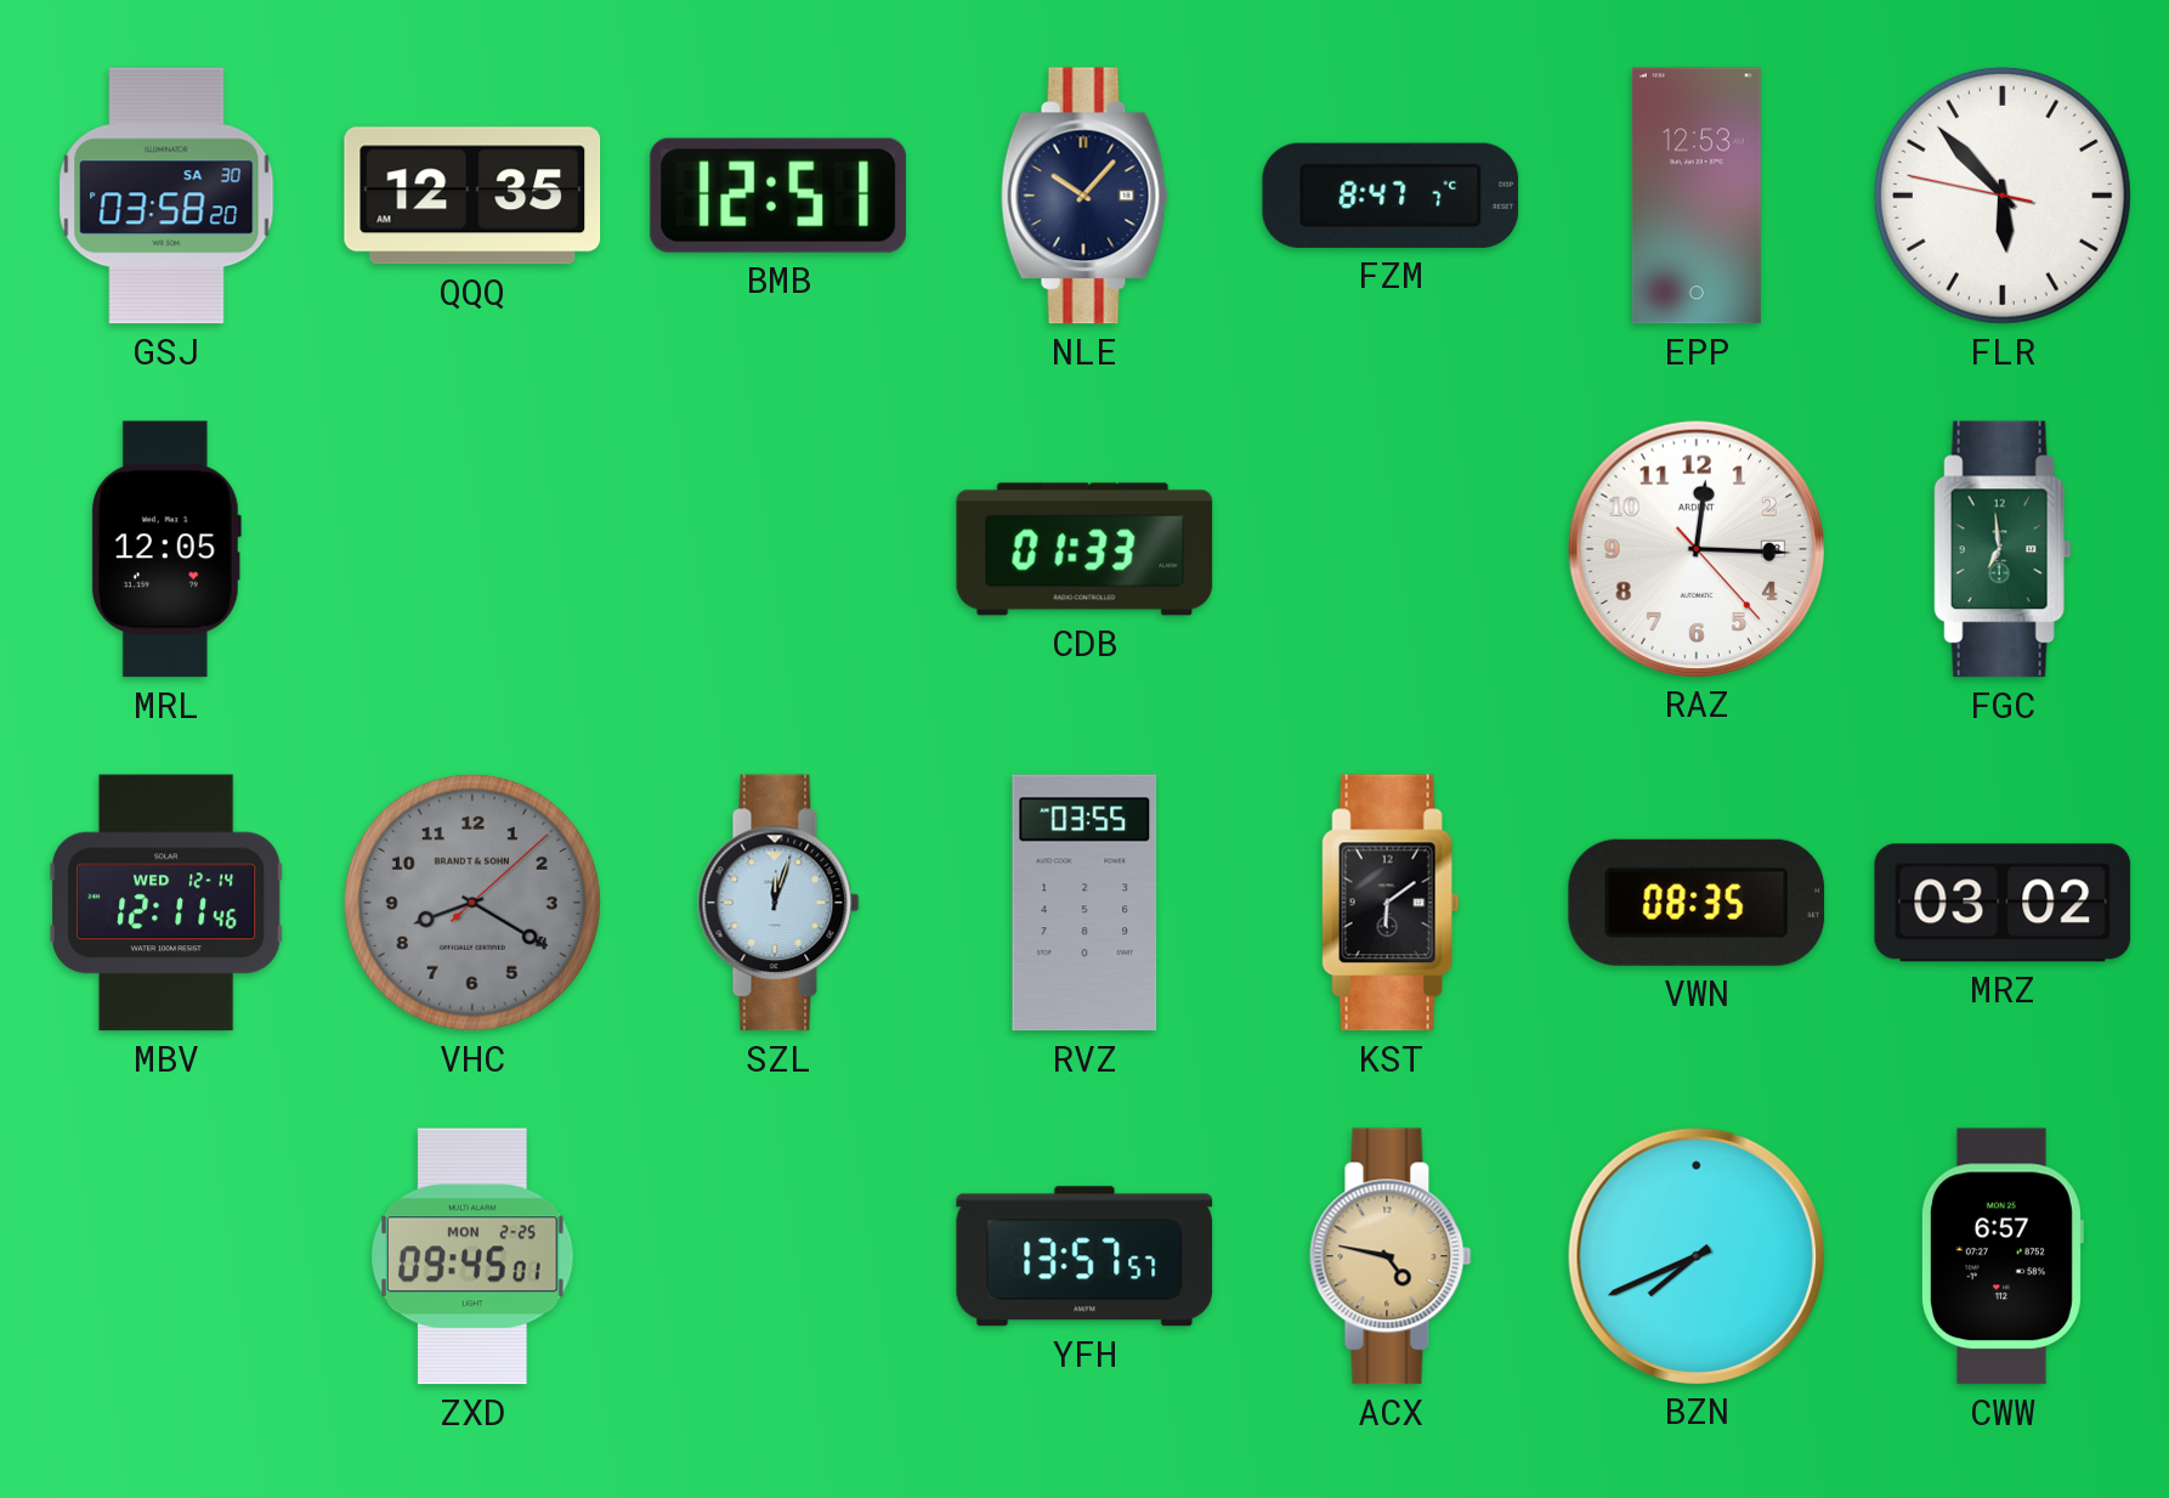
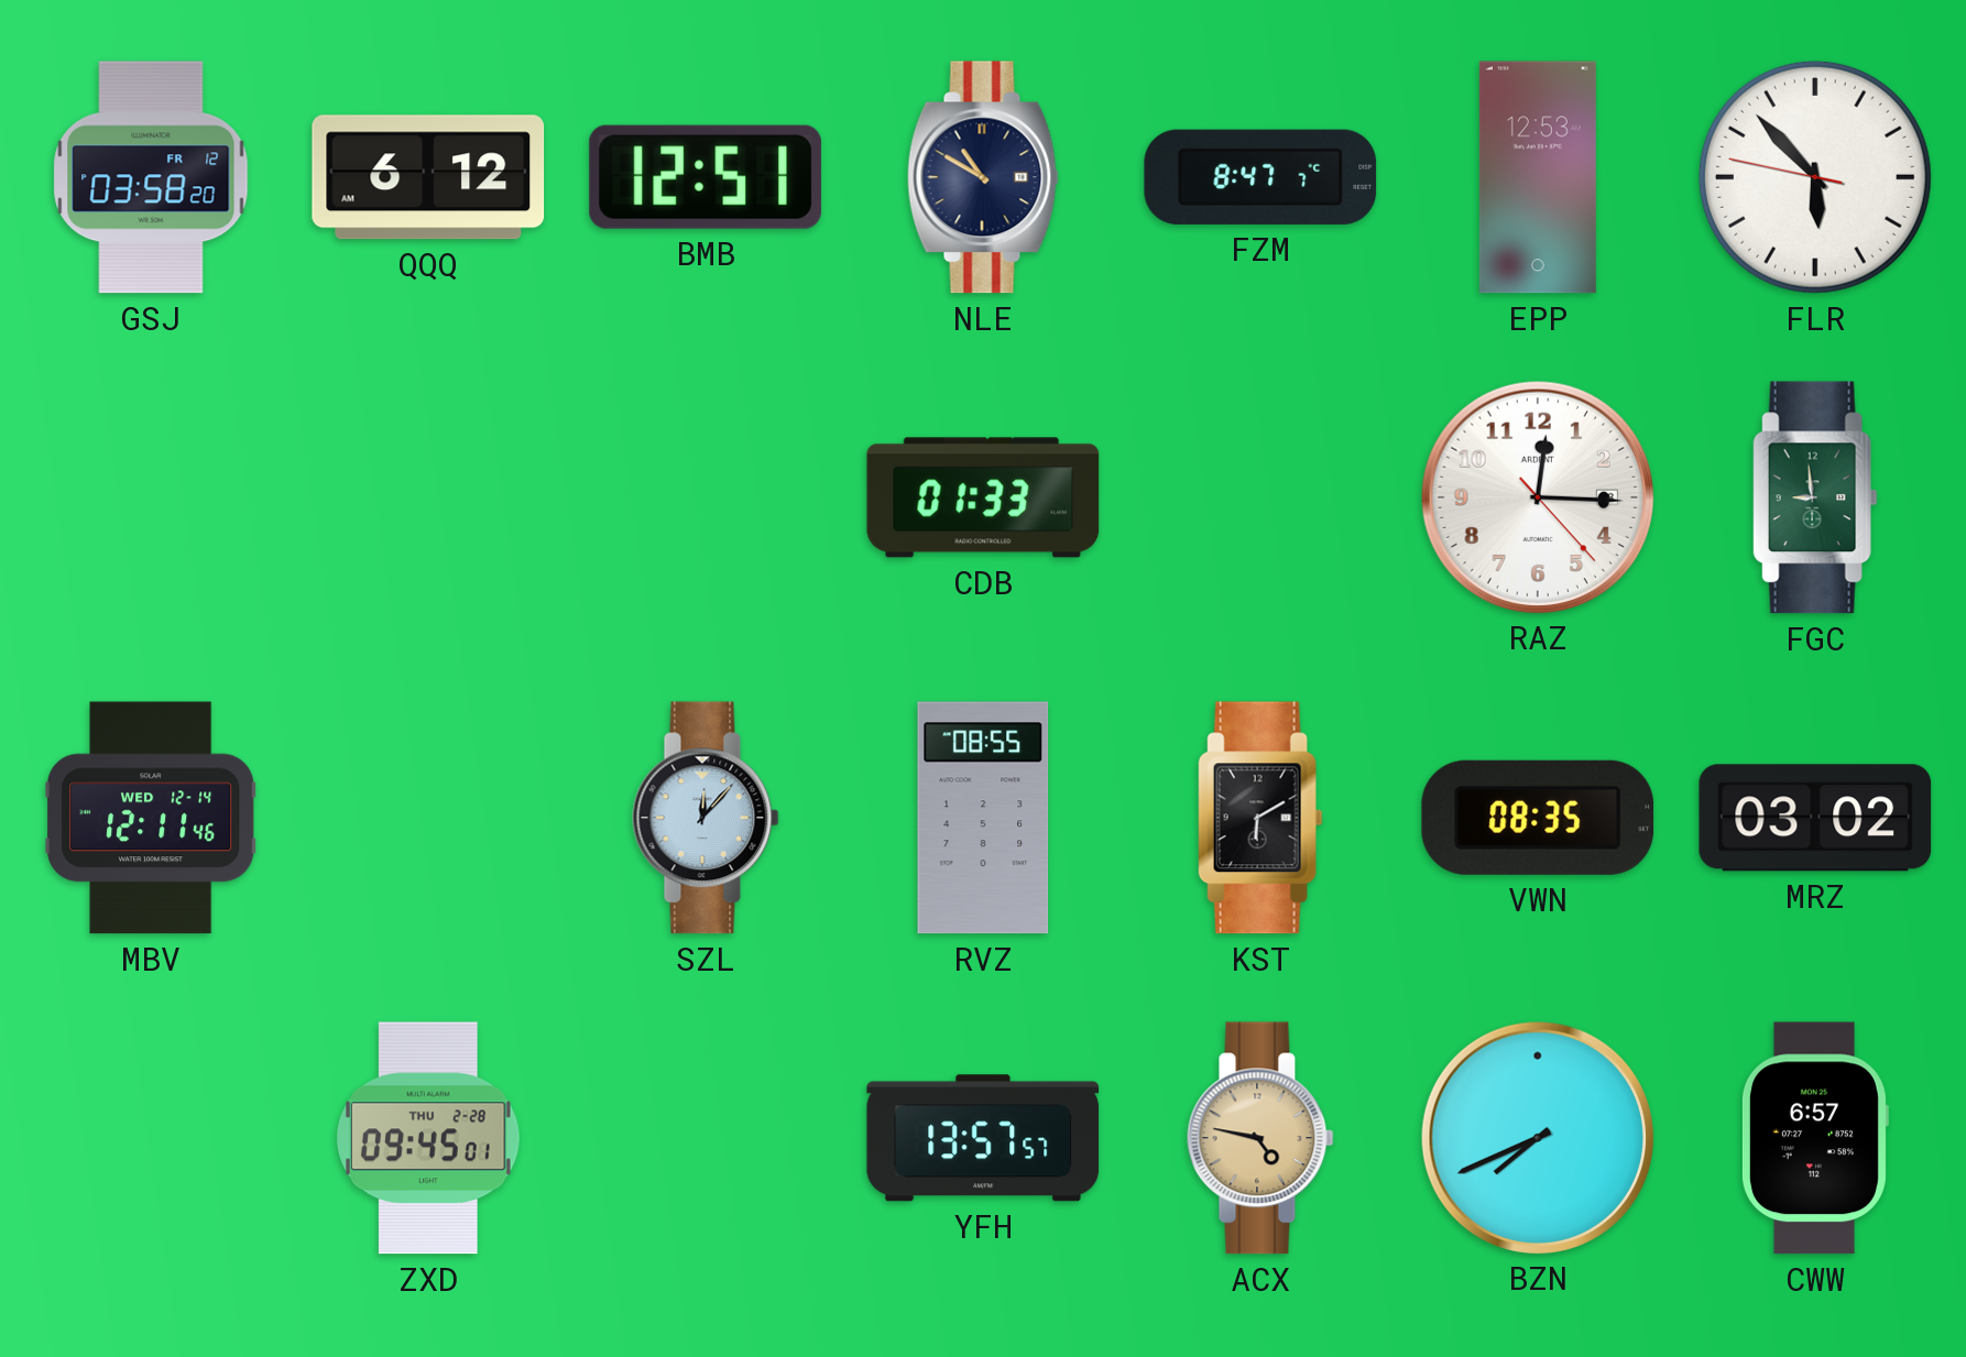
GSJ date: SA 30 -> FR 12
QQQ: 12:35 -> 6:12
NLE: 10:07 -> 10:50
MRL: 12:05 -> none
FGC: 6:59 -> 8:59
VHC: 8:20 -> none
SZL: 12:03 -> 12:07
RVZ: 03:55 -> 08:55
KST: 6:09 -> 6:10
ZXD date: MON 2-25 -> THU 2-28
